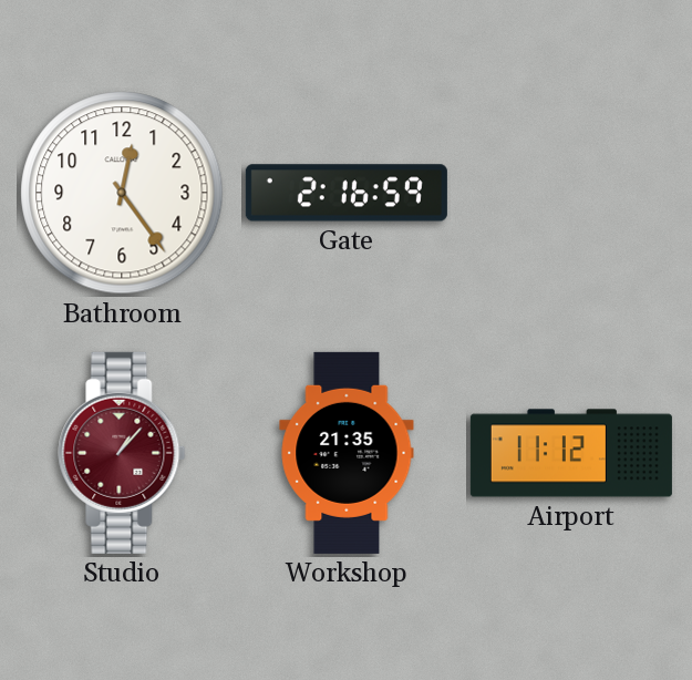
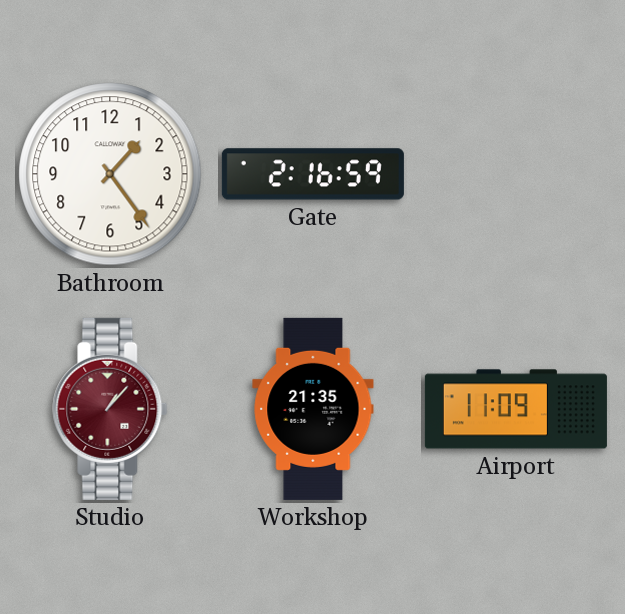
Bathroom: 12:24 -> 1:24
Airport: 11:12 -> 11:09
